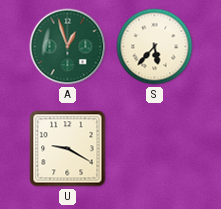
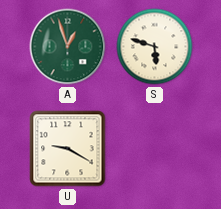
S: 5:37 -> 5:48
